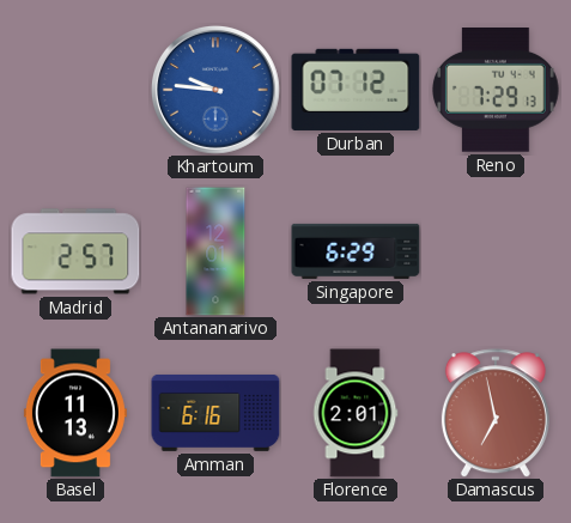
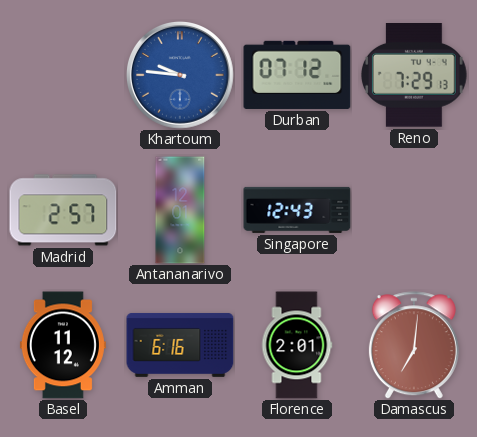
Singapore: 6:29 -> 12:43
Basel: 11:13 -> 11:12
Damascus: 6:58 -> 7:01
